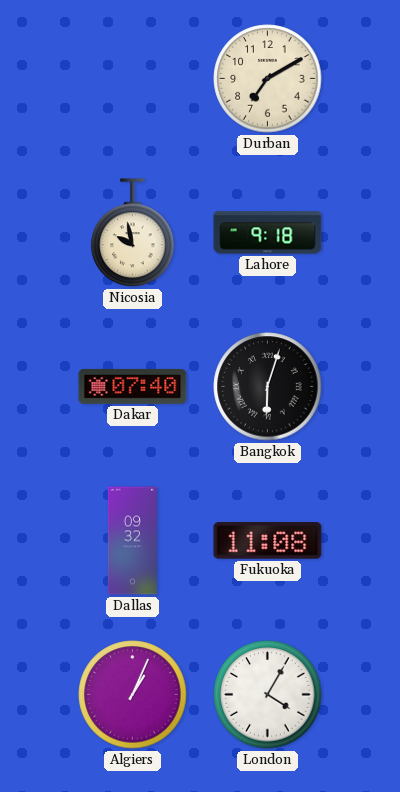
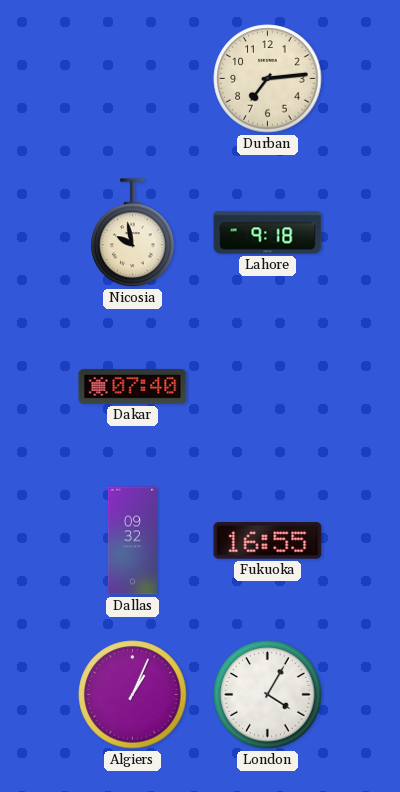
Durban: 7:10 -> 7:14
Bangkok: 6:03 -> none
Fukuoka: 11:08 -> 16:55
